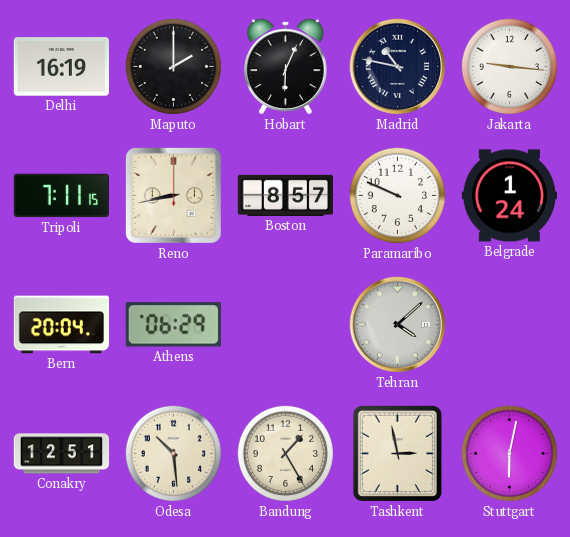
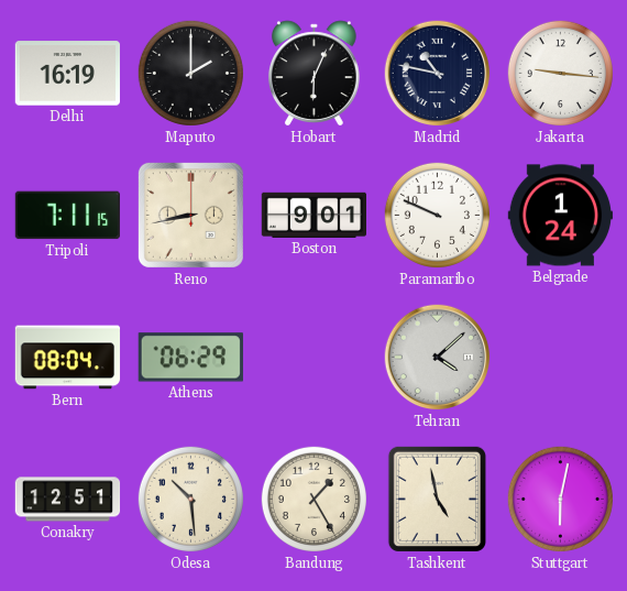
Boston: 8:57 -> 9:01
Bern: 20:04 -> 08:04
Tashkent: 2:58 -> 4:58
